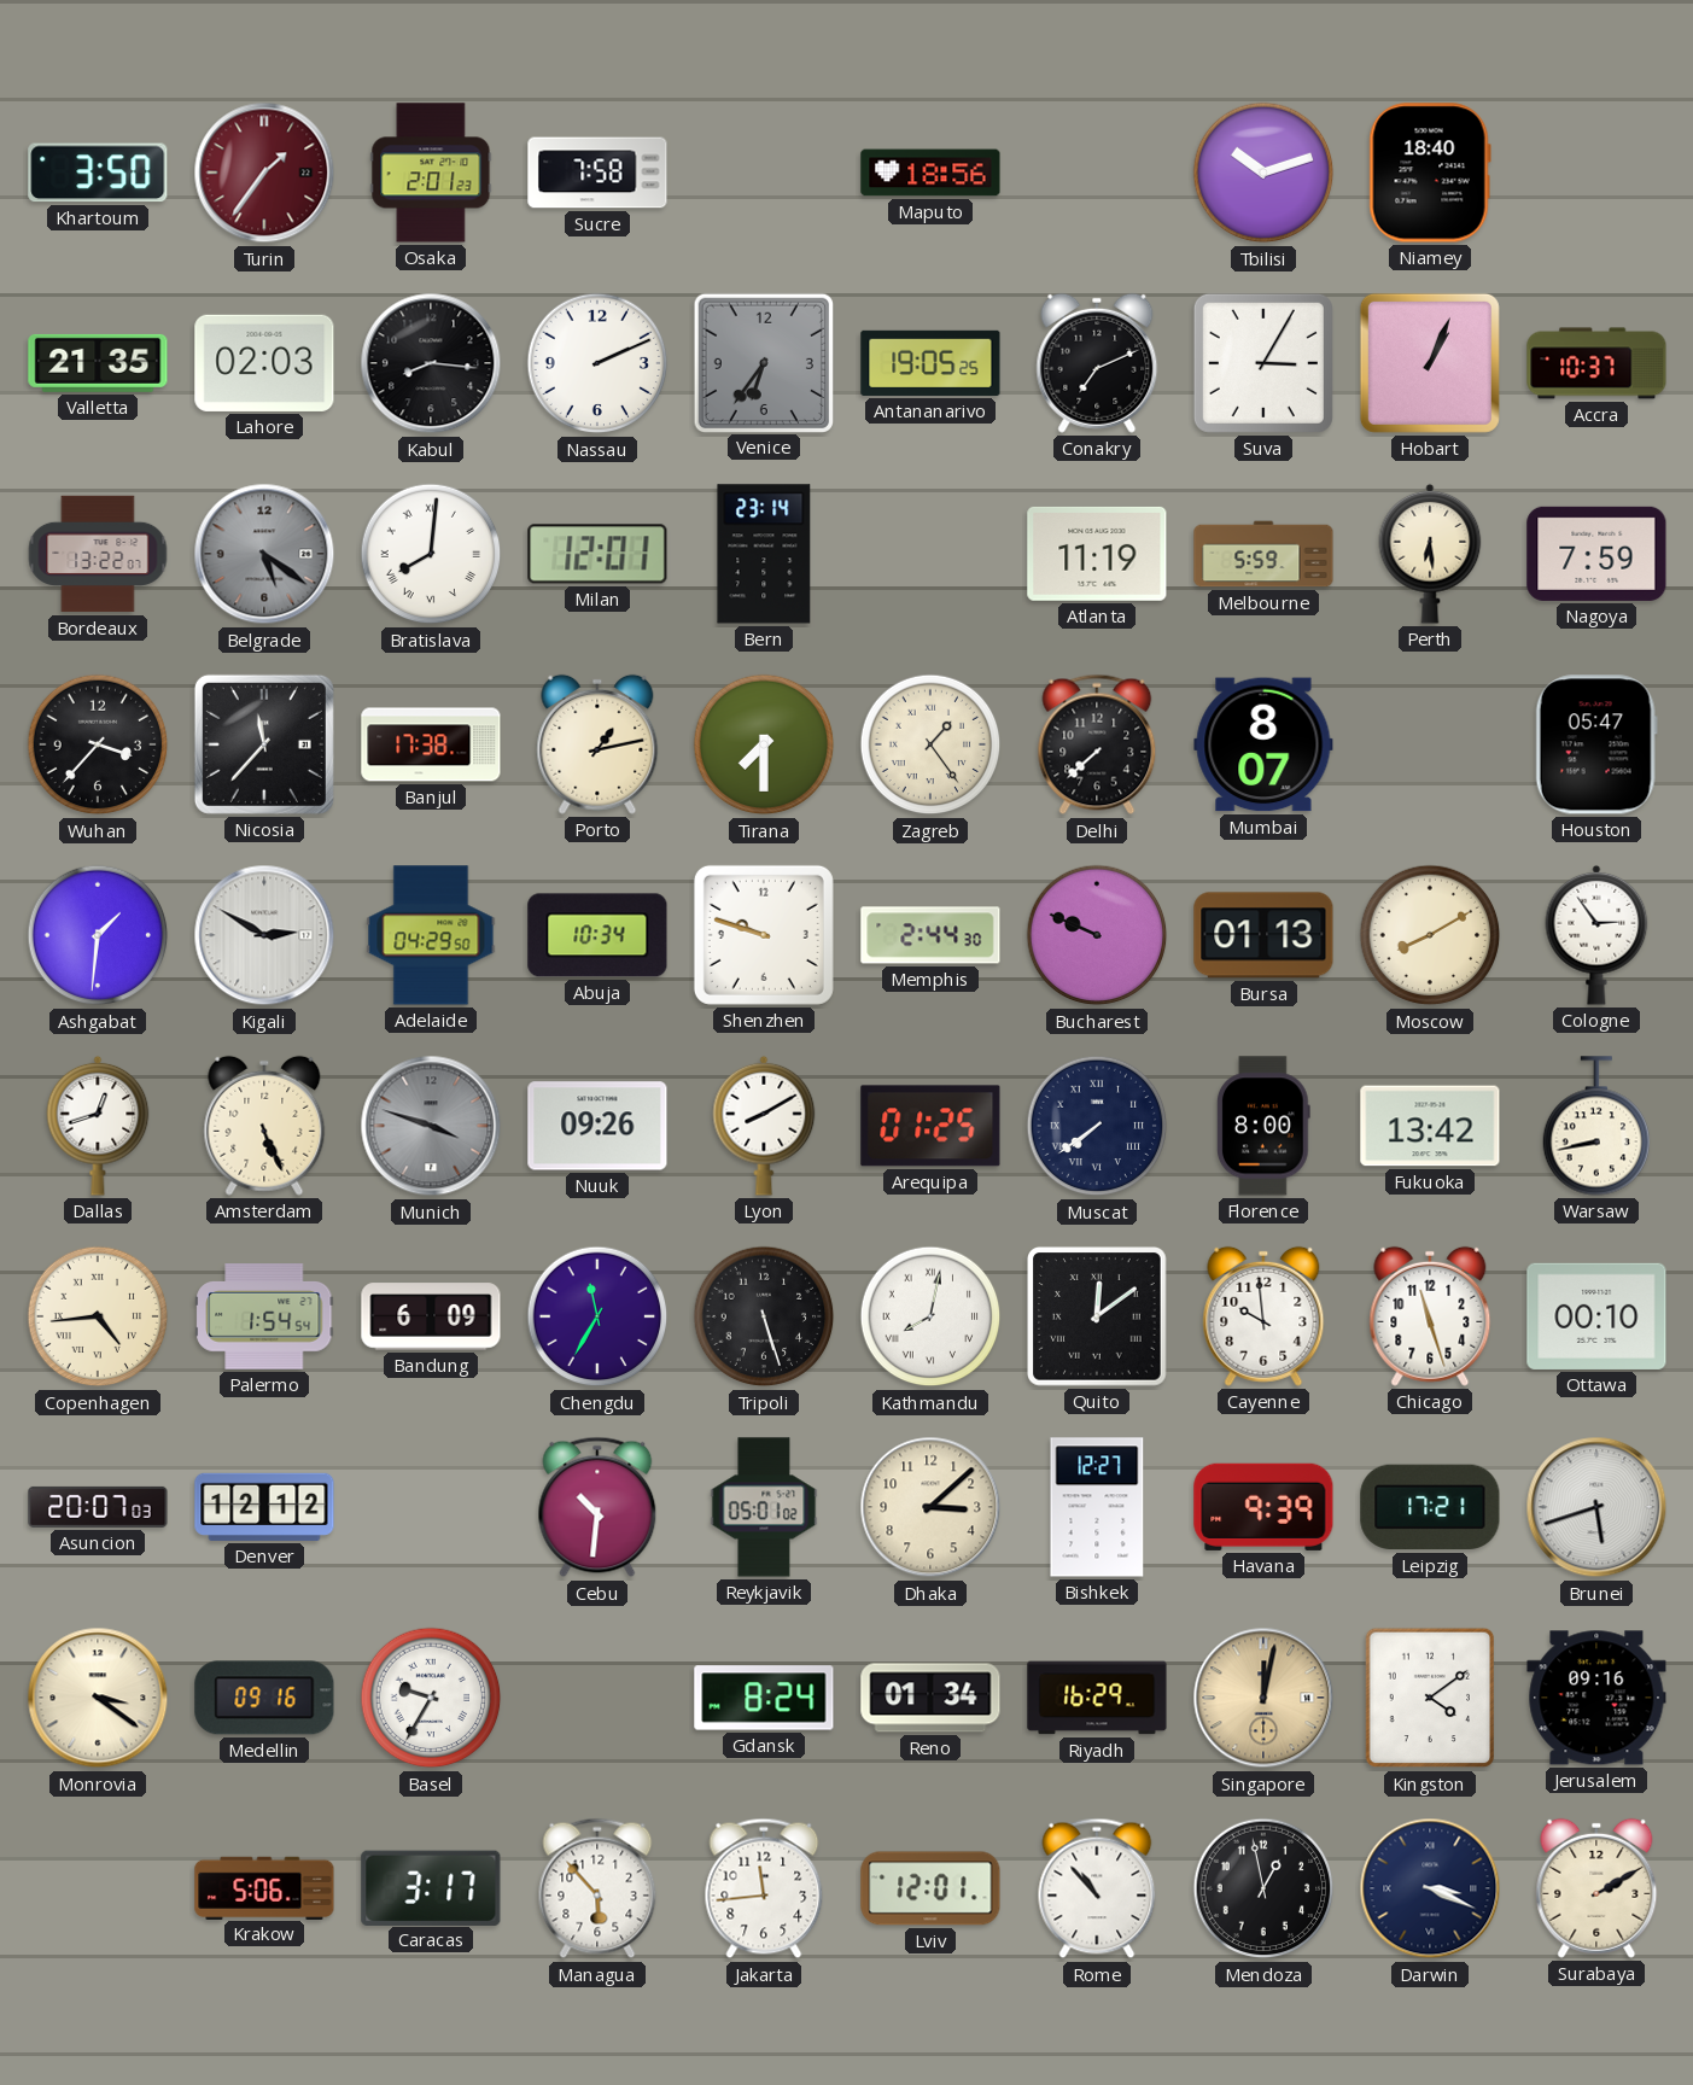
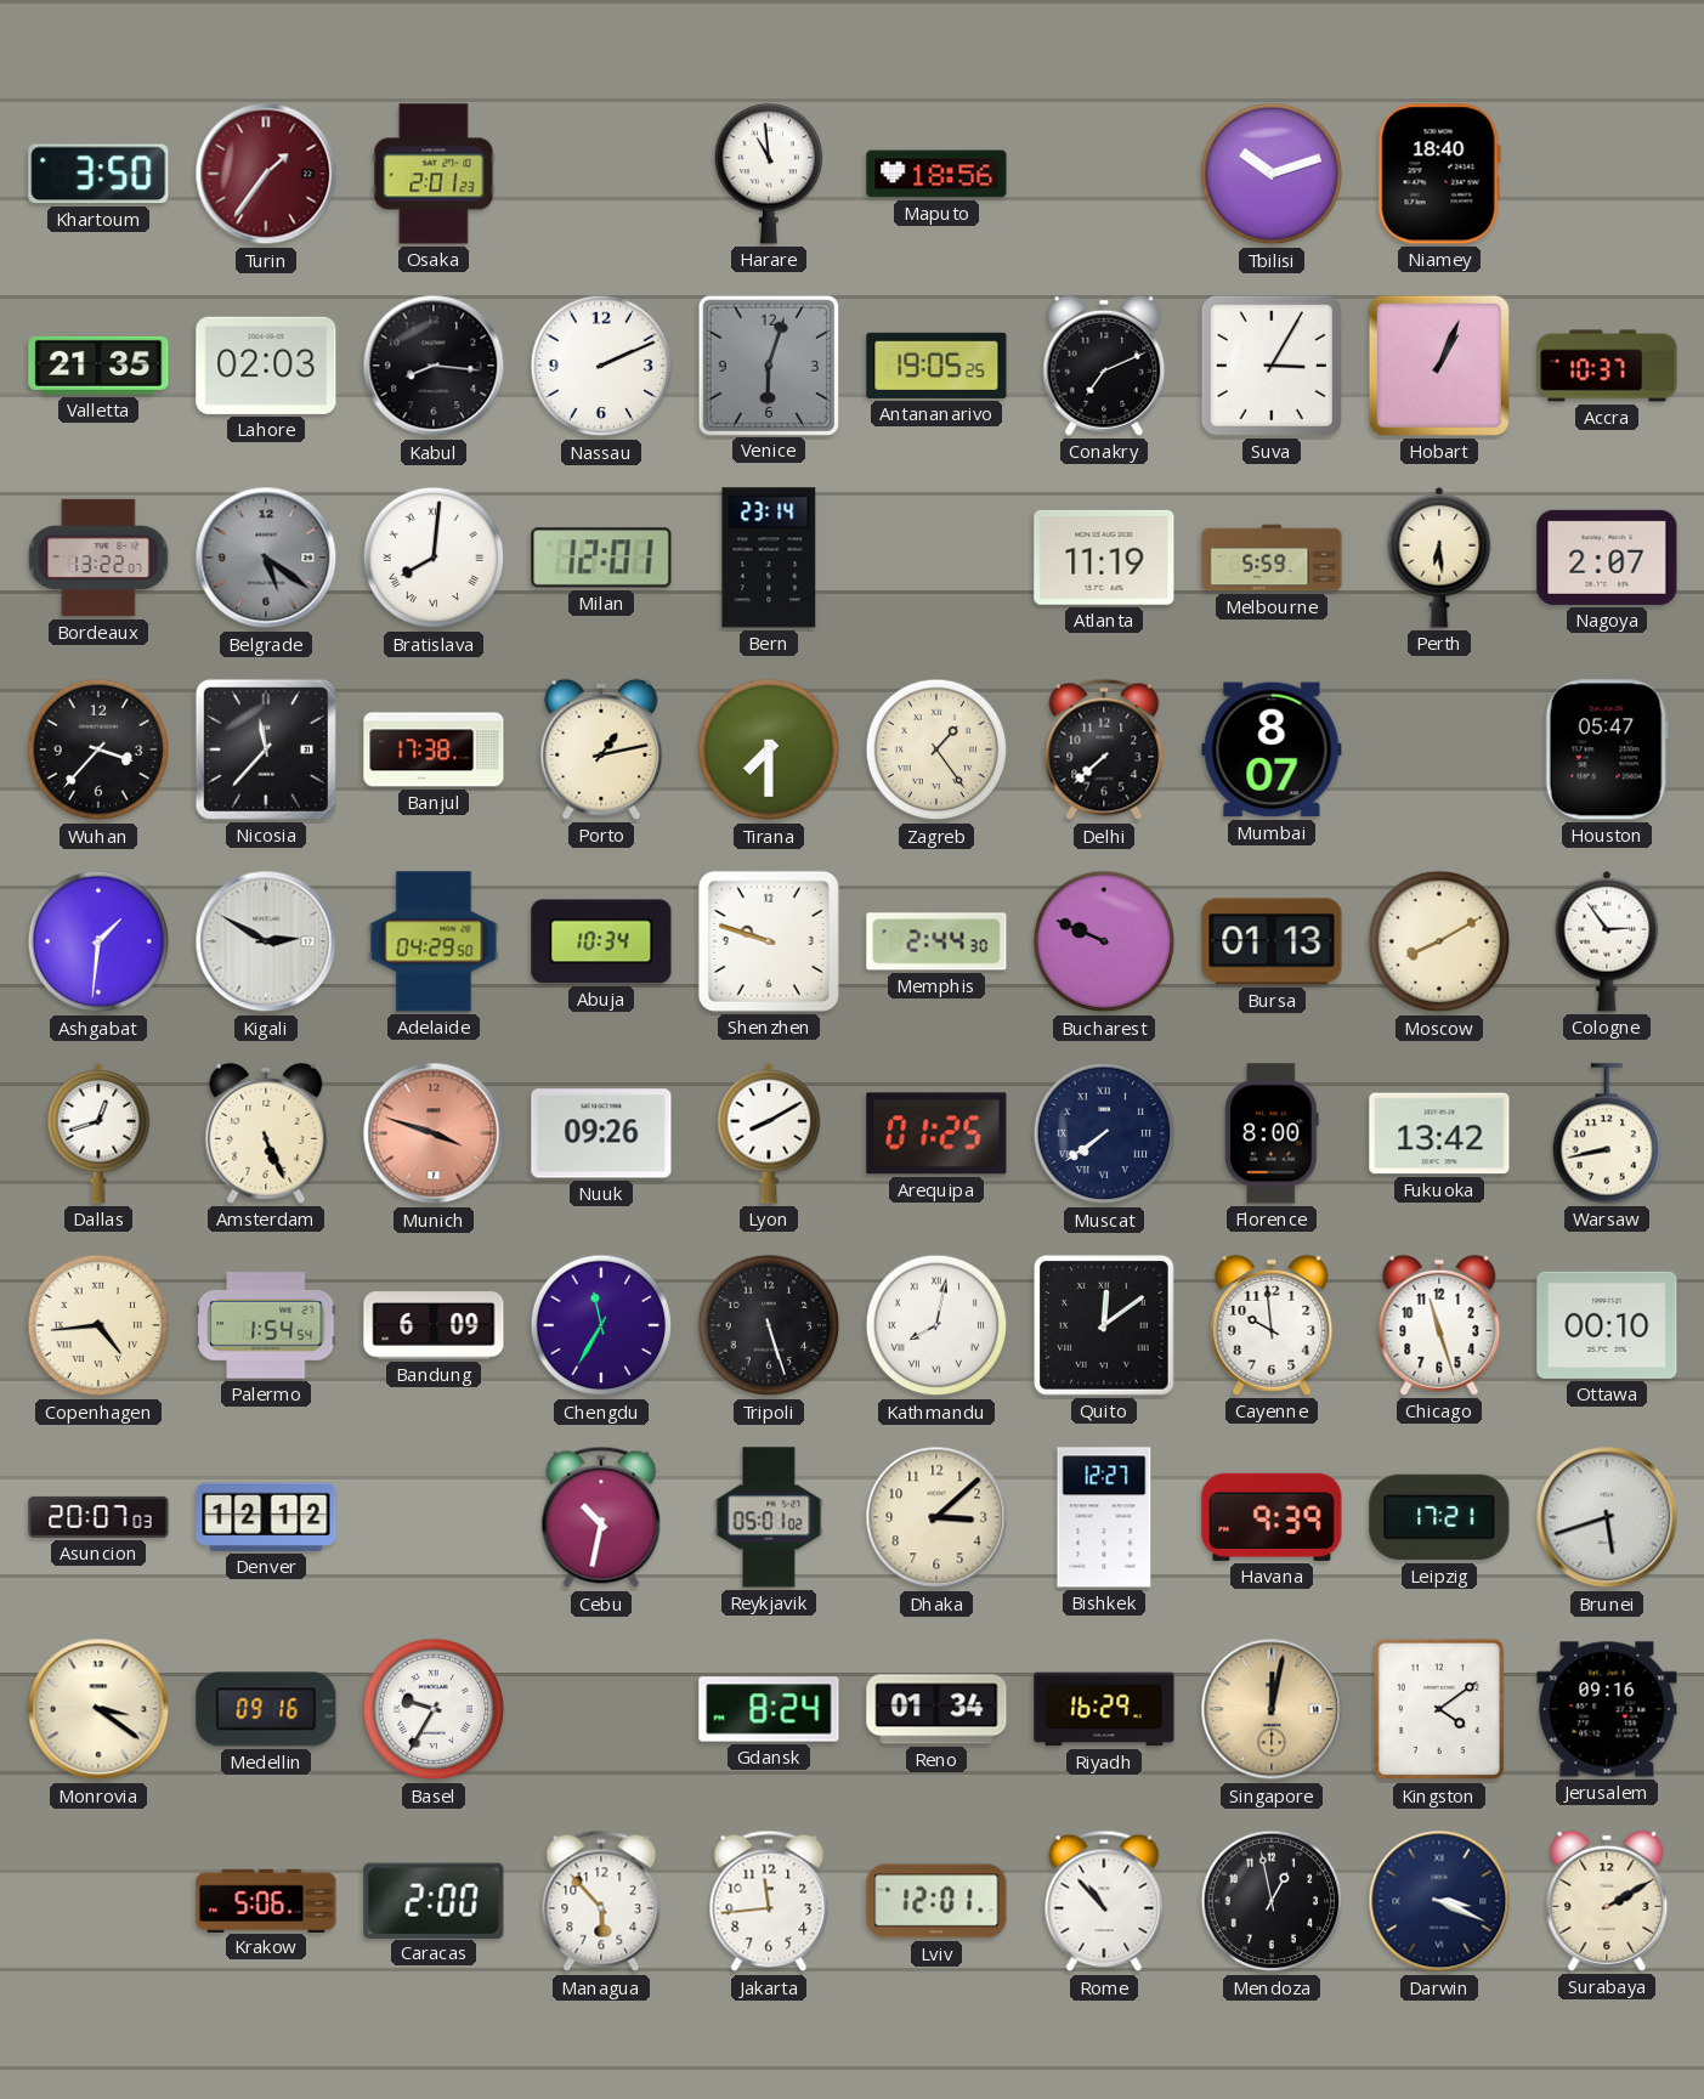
Sucre: 7:58 -> none
Harare: none -> 10:59
Venice: 6:36 -> 6:03
Nagoya: 7:59 -> 2:07
Munich dial: grey -> salmon
Cebu: 10:31 -> 10:32
Caracas: 3:17 -> 2:00
